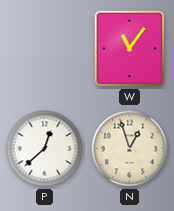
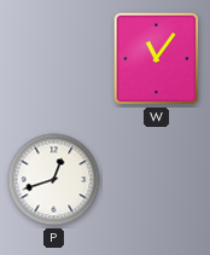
P: 12:38 -> 12:42
N: 12:57 -> none
